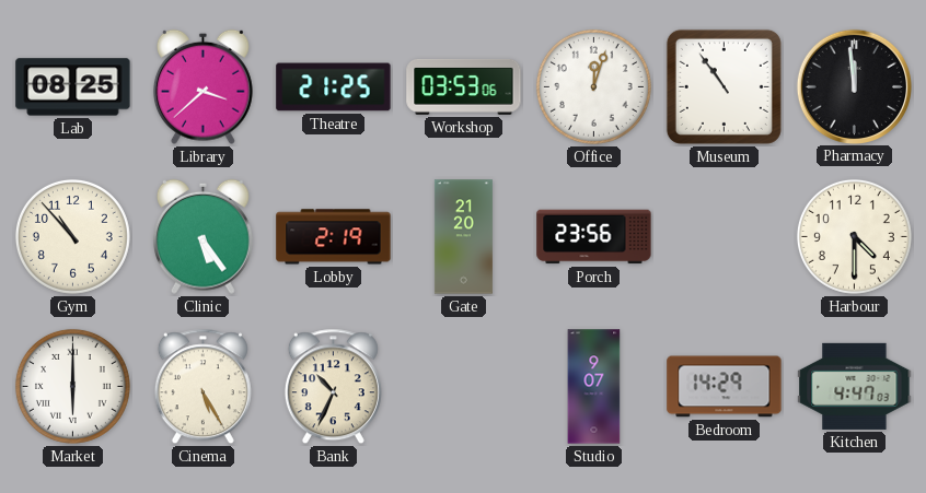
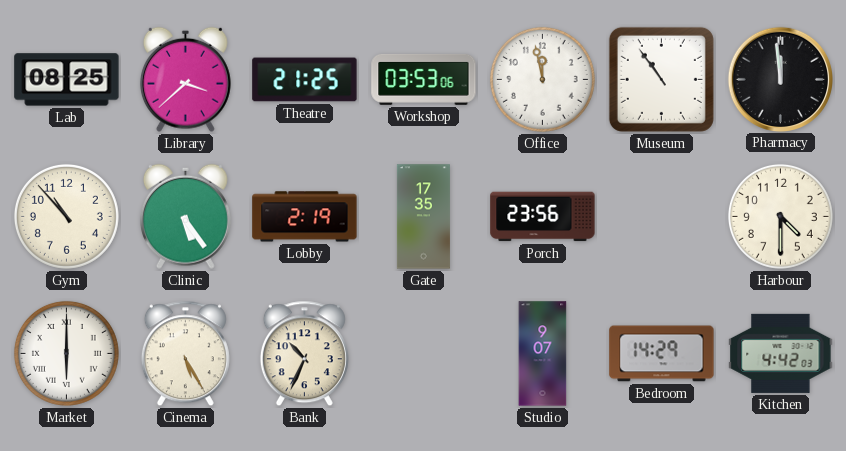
Office: 12:03 -> 11:58
Gate: 21:20 -> 17:35
Kitchen: 4:47 -> 4:42
